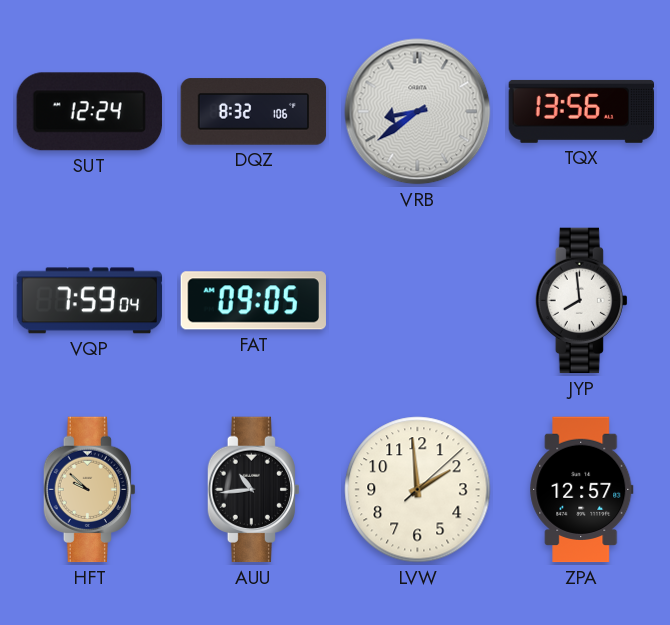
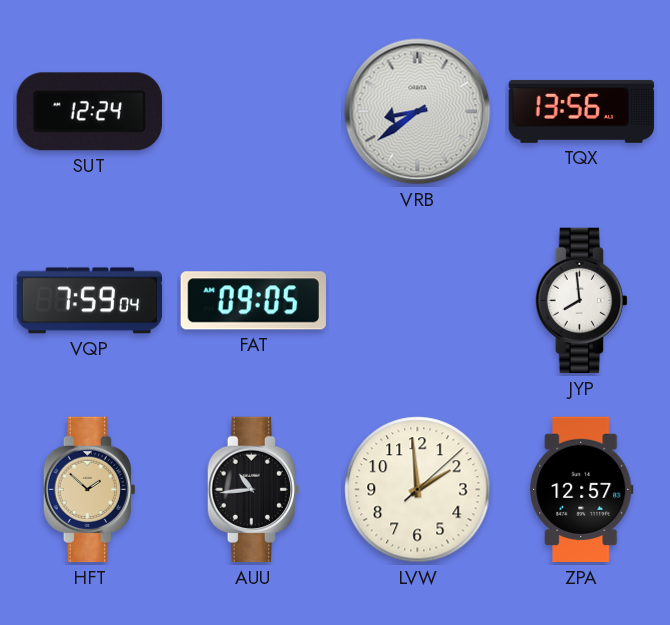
DQZ: 8:32 -> none
HFT: 9:52 -> 1:52
